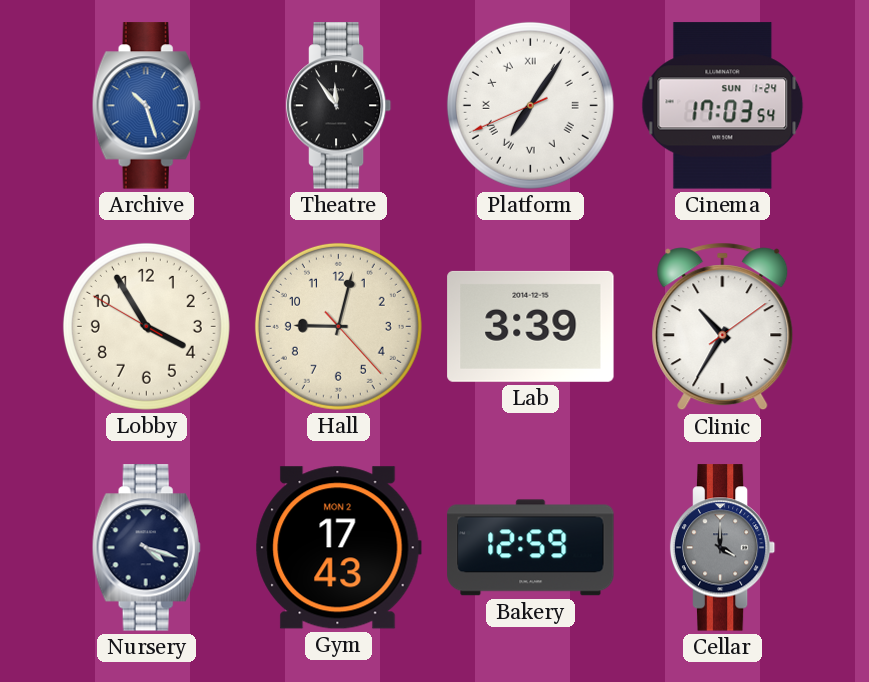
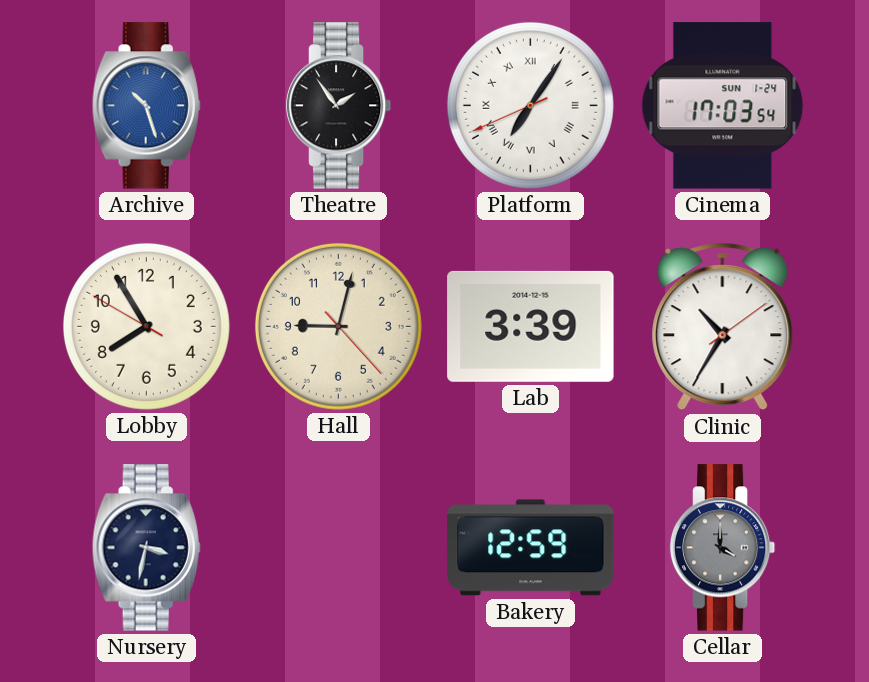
Theatre: 11:54 -> 1:54
Lobby: 3:54 -> 7:54
Nursery: 4:18 -> 3:32
Gym: 17:43 -> none
